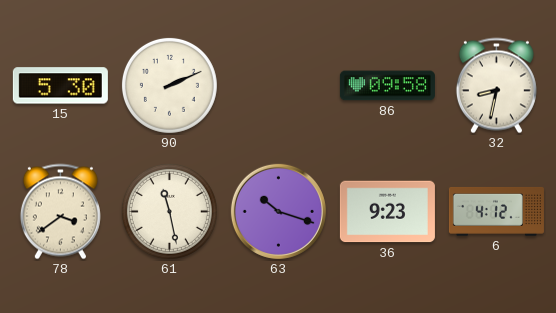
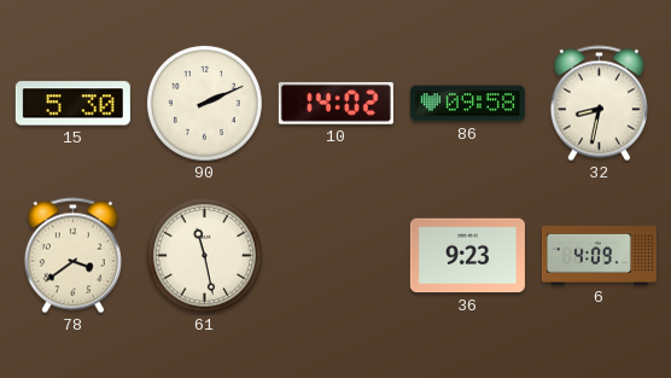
10: none -> 14:02
63: 10:18 -> none
6: 4:12 -> 4:09
